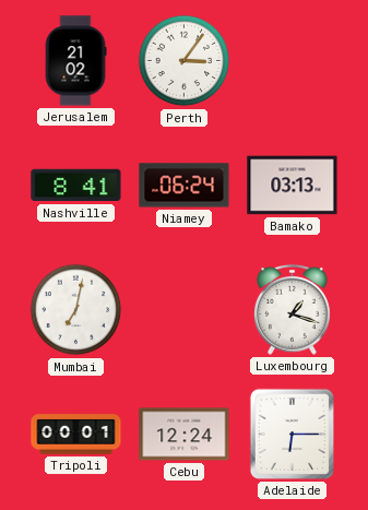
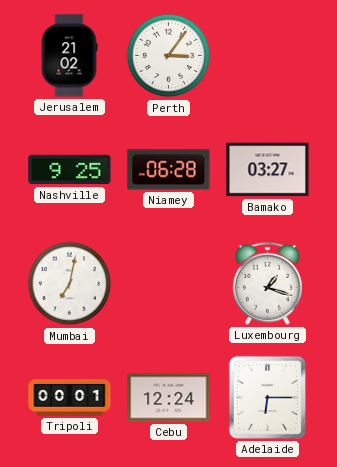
Nashville: 8:41 -> 9:25
Niamey: 06:24 -> 06:28
Bamako: 03:13 -> 03:27
